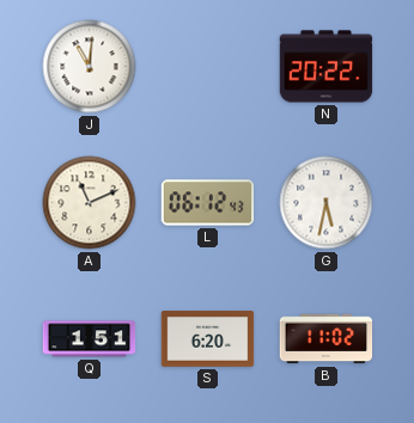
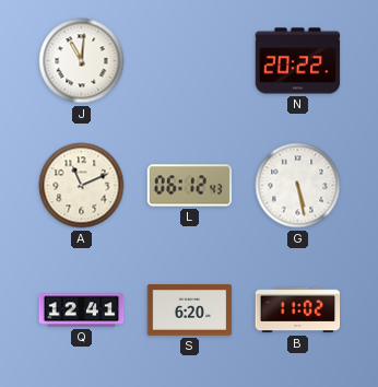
G: 5:32 -> 5:28
Q: 1:51 -> 12:41
